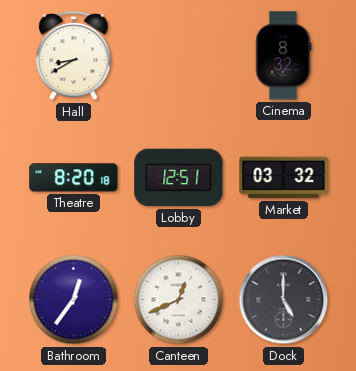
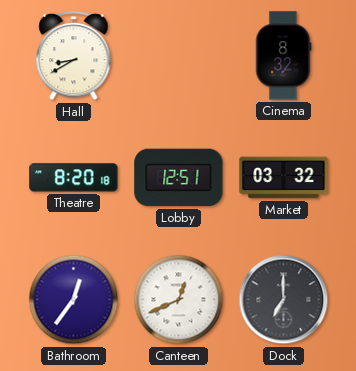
Dock: 5:00 -> 7:00
